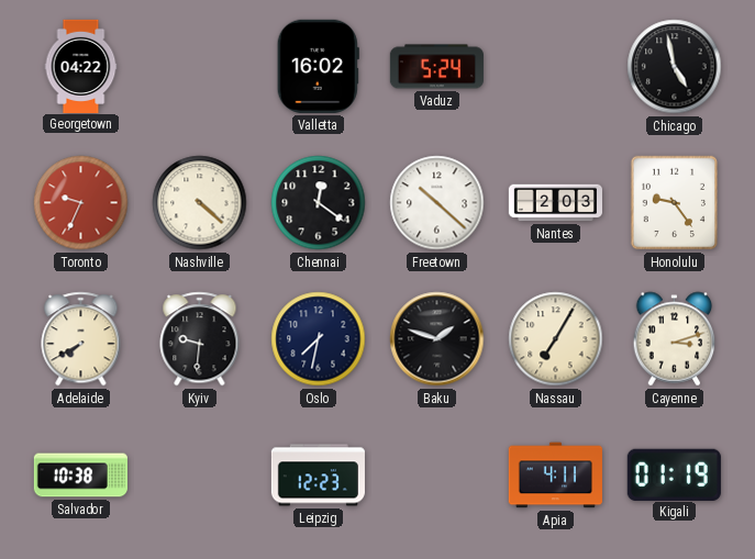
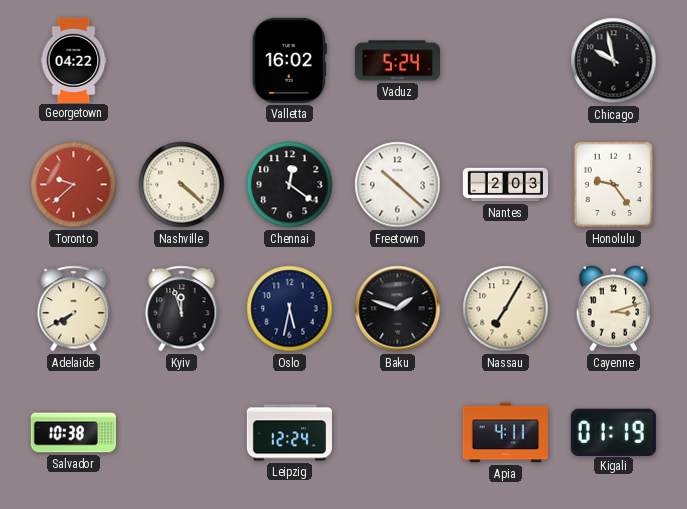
Chicago: 4:58 -> 9:58
Toronto: 9:34 -> 9:38
Kyiv: 9:31 -> 11:57
Oslo: 7:32 -> 5:32
Leipzig: 12:23 -> 12:24
